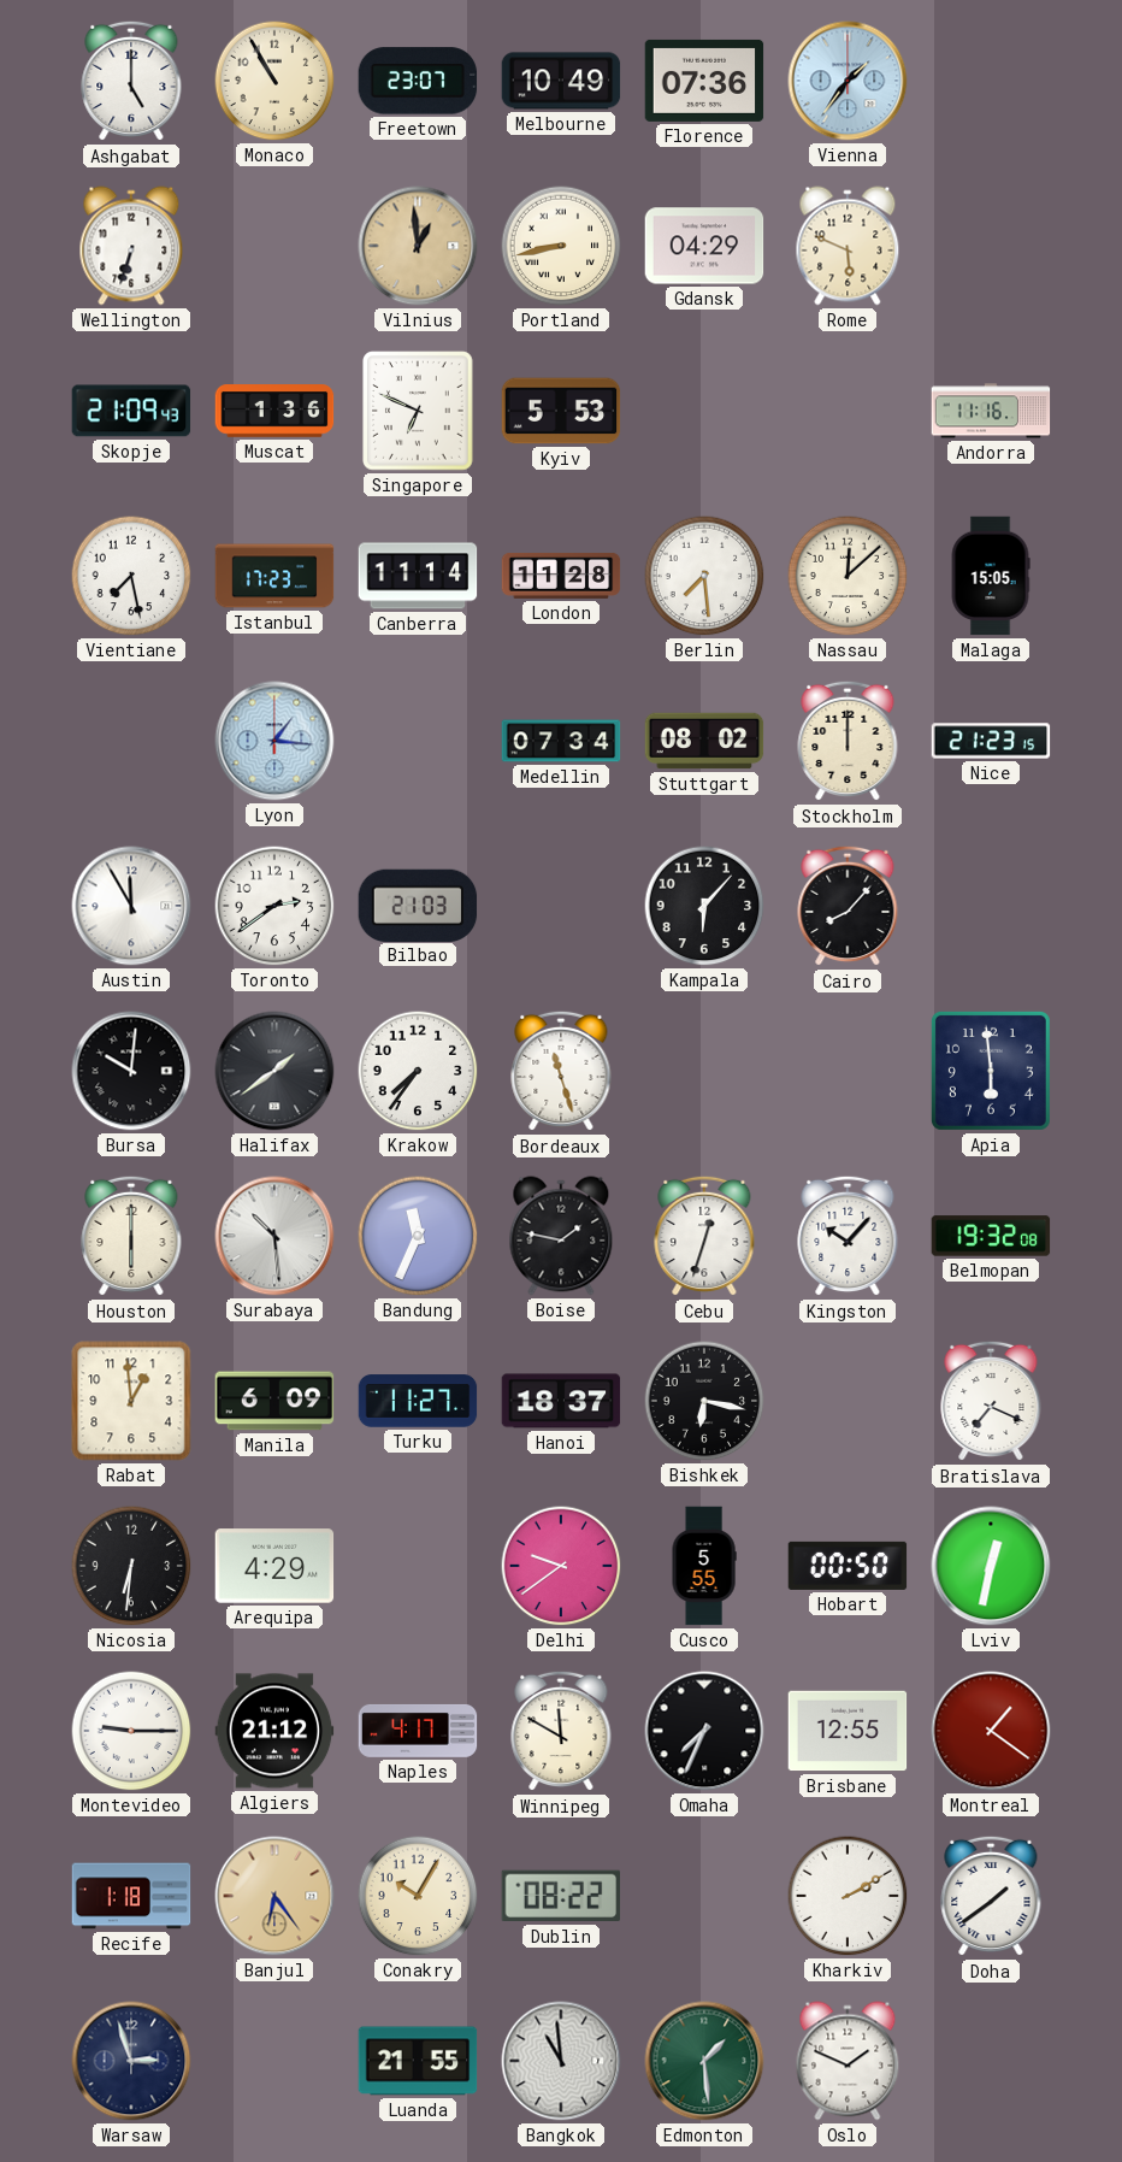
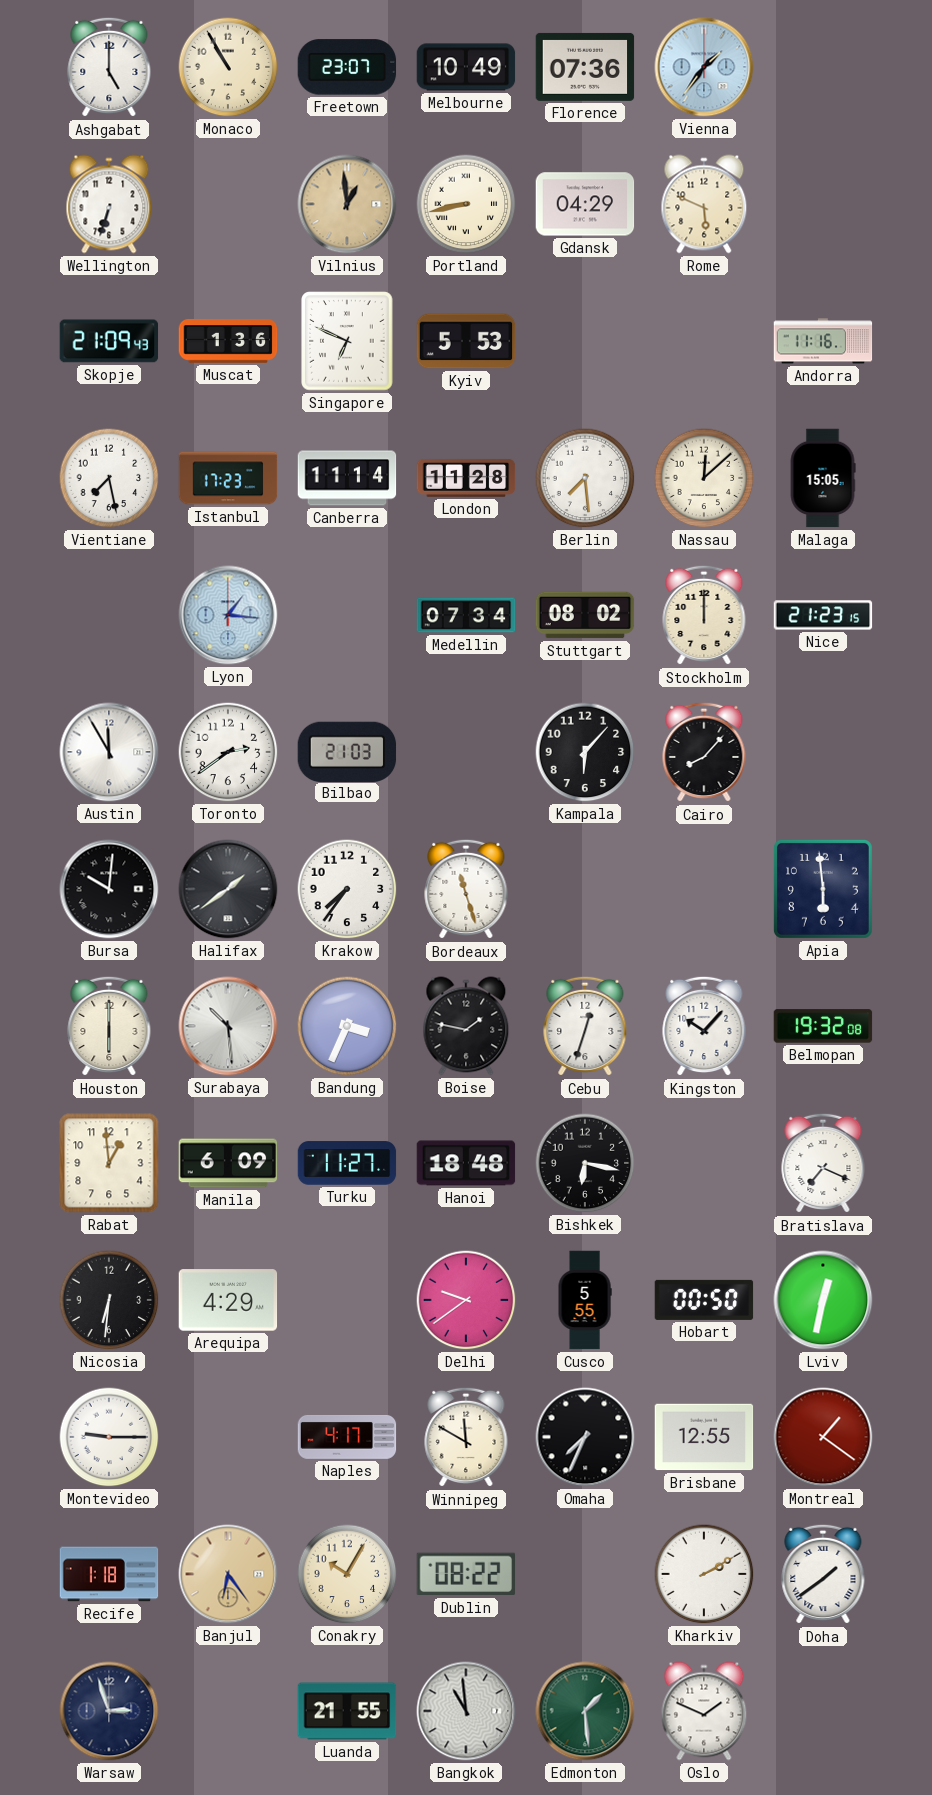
Bandung: 11:34 -> 3:34
Hanoi: 18:37 -> 18:48
Algiers: 21:12 -> none
